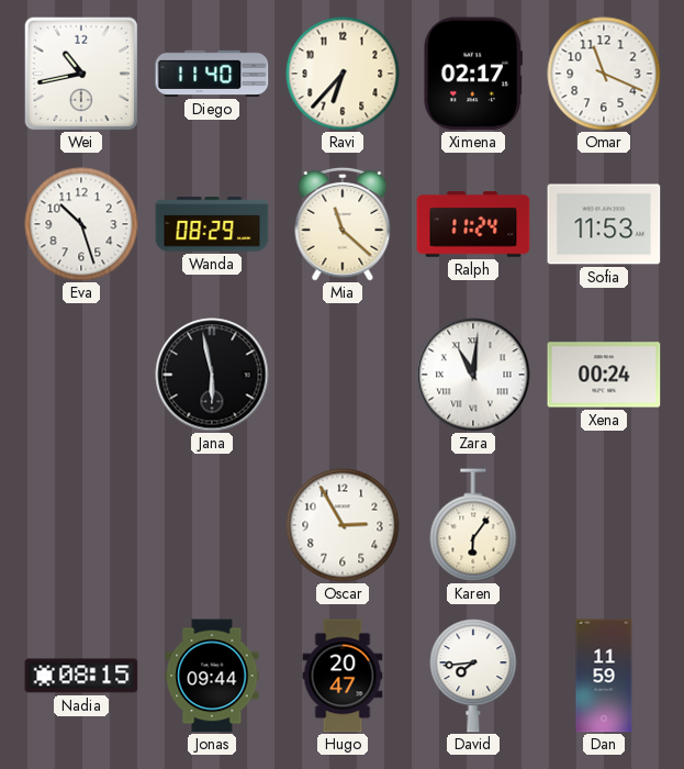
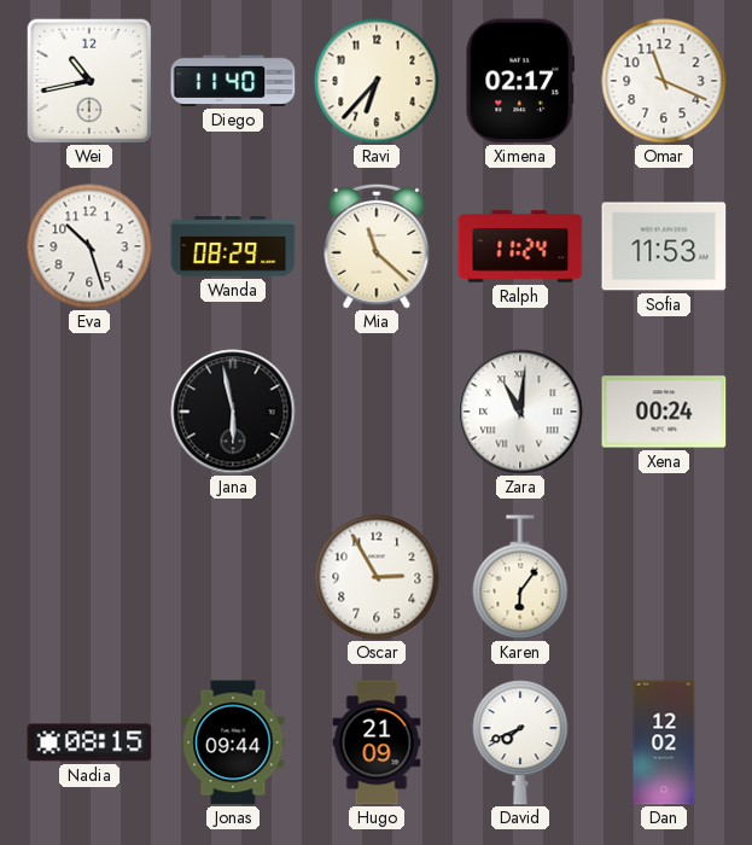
Hugo: 20:47 -> 21:09
David: 7:44 -> 7:41
Dan: 11:59 -> 12:02
